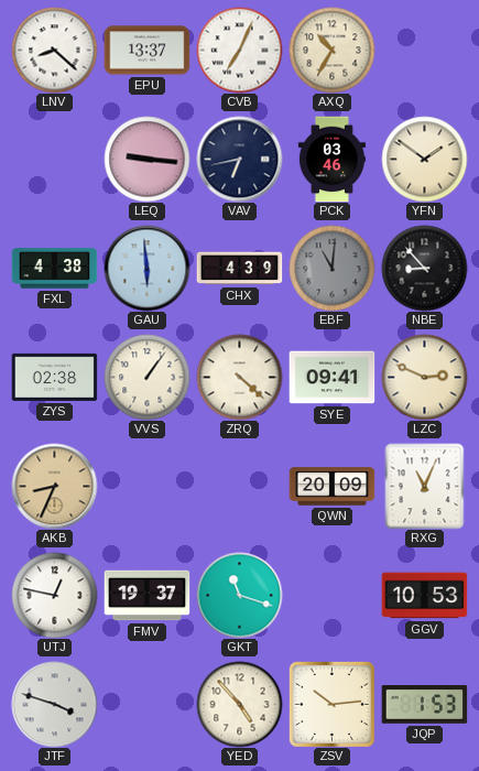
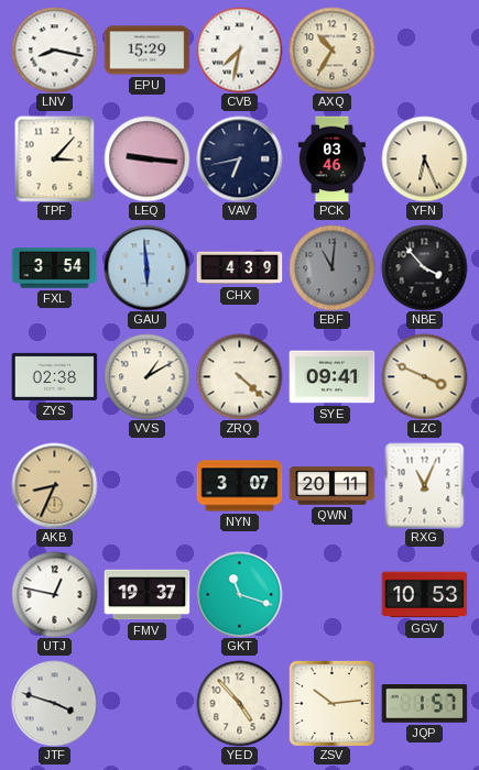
LNV: 8:22 -> 8:17
EPU: 13:37 -> 15:29
CVB: 7:04 -> 7:32
TPF: none -> 3:07
YFN: 1:51 -> 6:26
FXL: 4:38 -> 3:54
NBE: 8:53 -> 3:53
VVS: 1:06 -> 1:10
LZC: 2:49 -> 3:49
NYN: none -> 3:07
QWN: 20:09 -> 20:11
JQP: 1:53 -> 1:57
